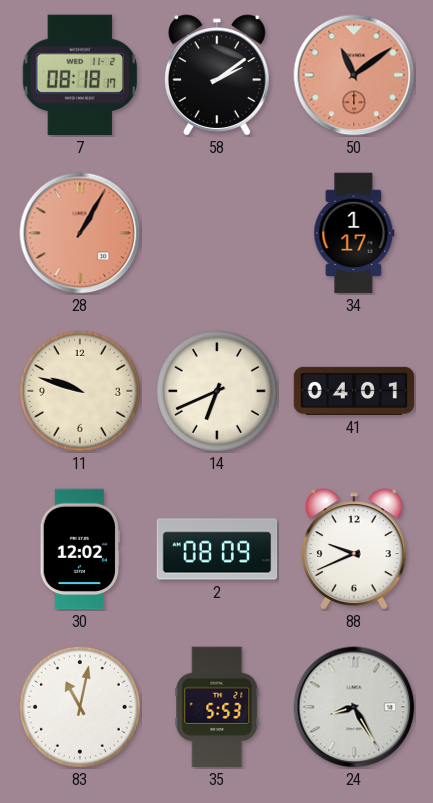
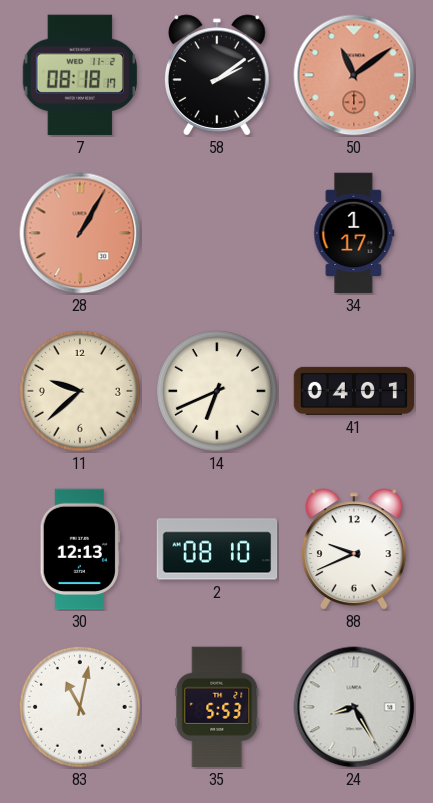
11: 9:48 -> 9:38
30: 12:02 -> 12:13
2: 08:09 -> 08:10
